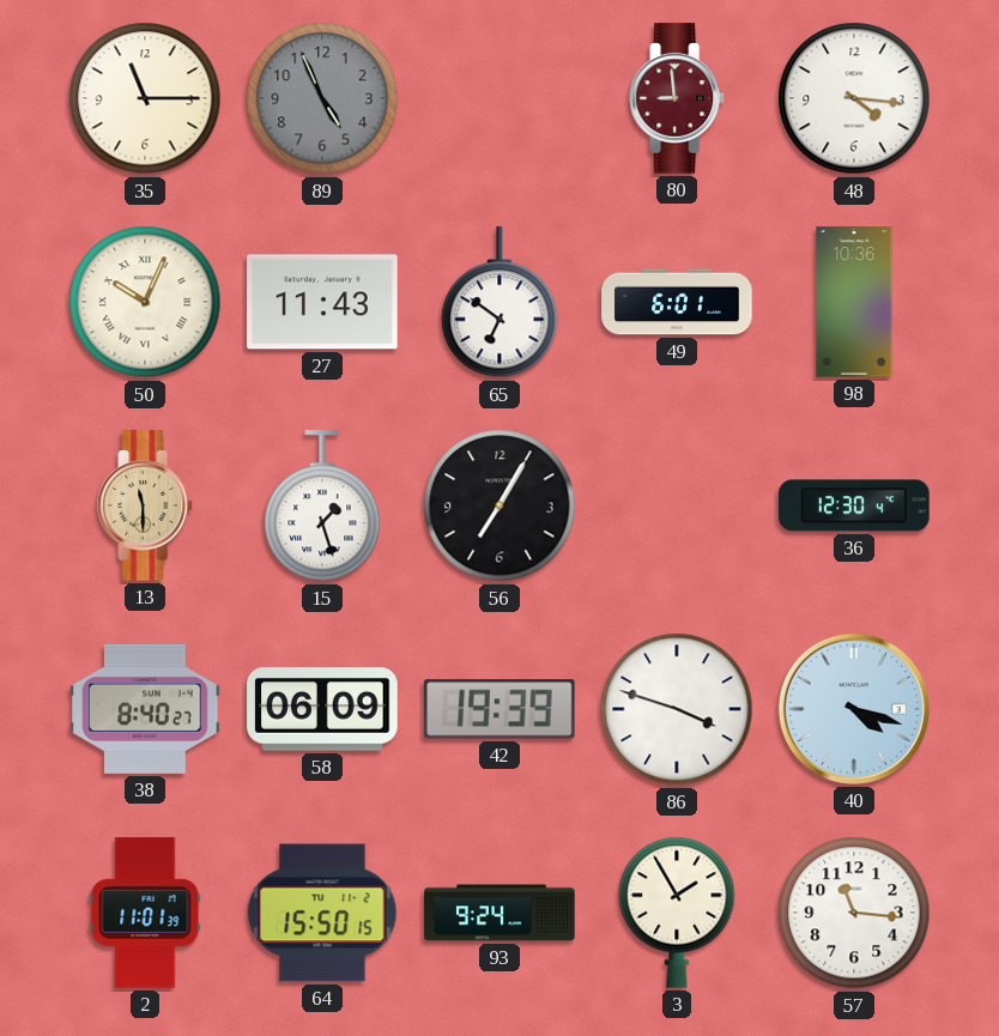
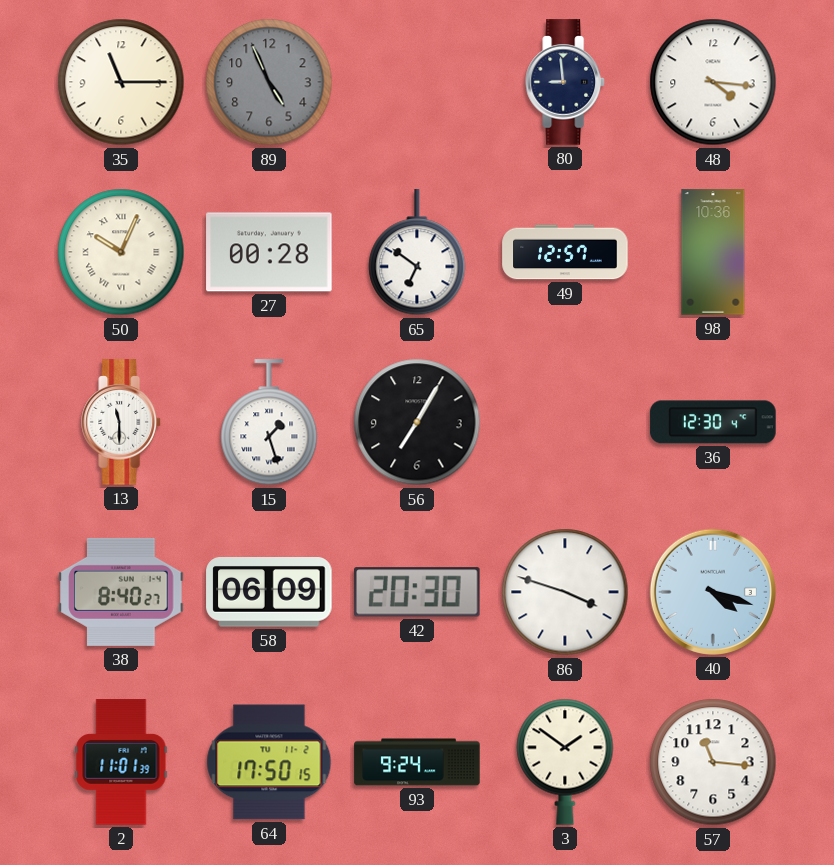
80 dial: burgundy -> navy
27: 11:43 -> 00:28
49: 6:01 -> 12:57
13 dial: champagne -> white
42: 19:39 -> 20:30
64: 15:50 -> 17:50
3: 1:55 -> 1:51
